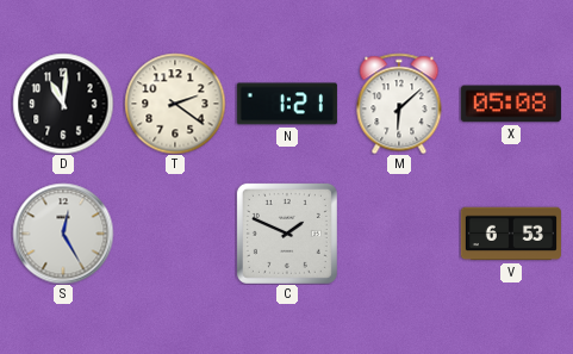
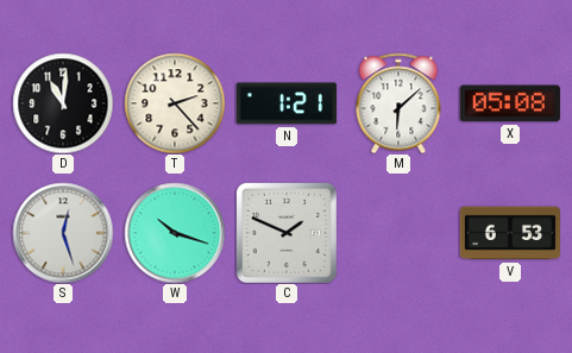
T: 2:21 -> 2:23
S: 12:25 -> 12:27
W: none -> 10:18
